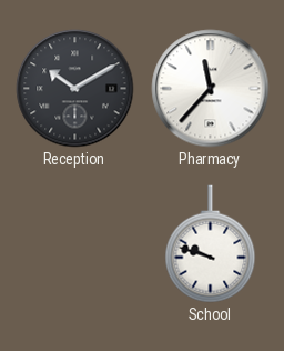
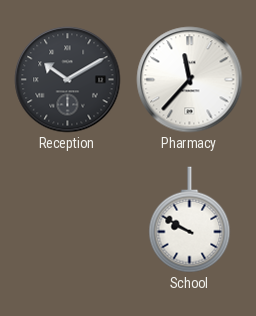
School: 9:48 -> 9:50
